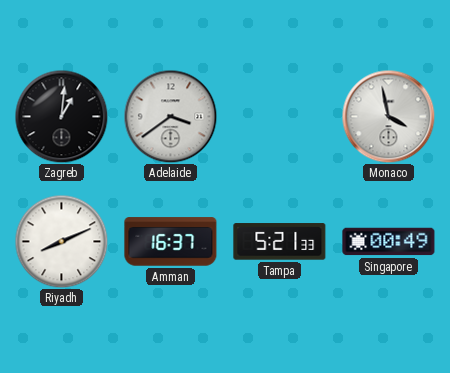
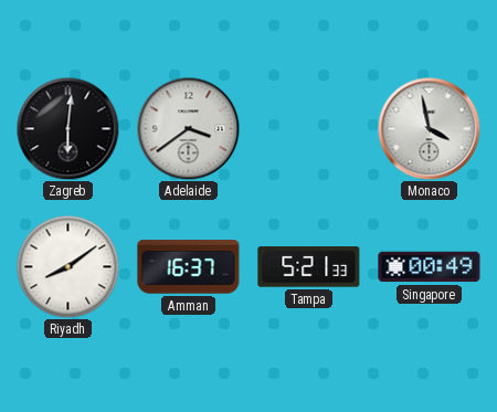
Zagreb: 1:01 -> 6:01
Riyadh: 8:11 -> 8:09
